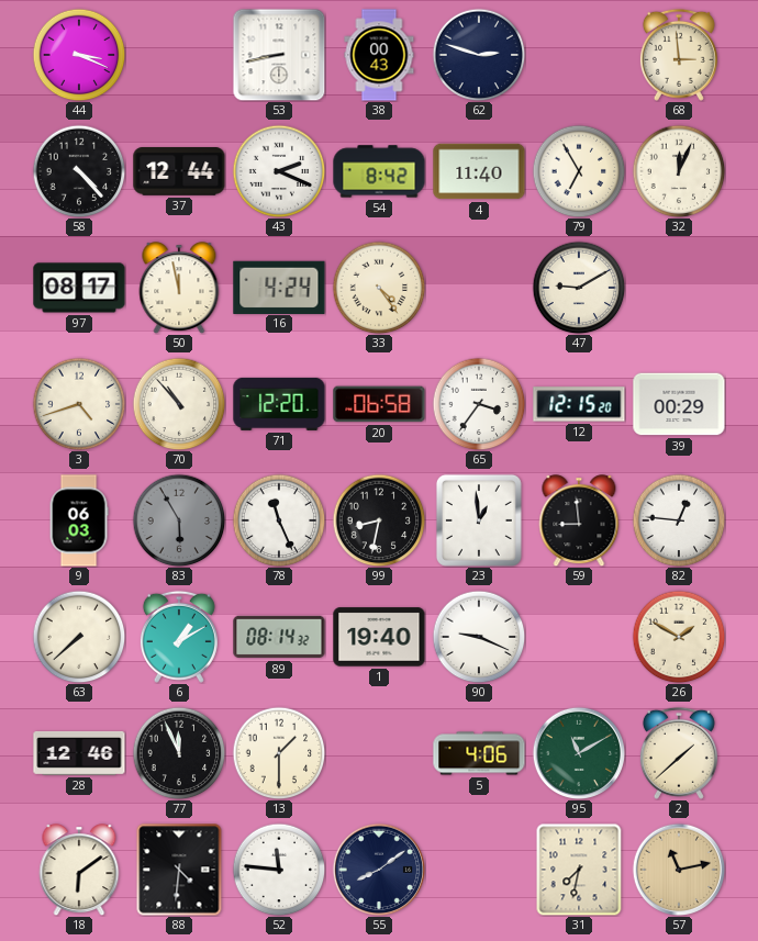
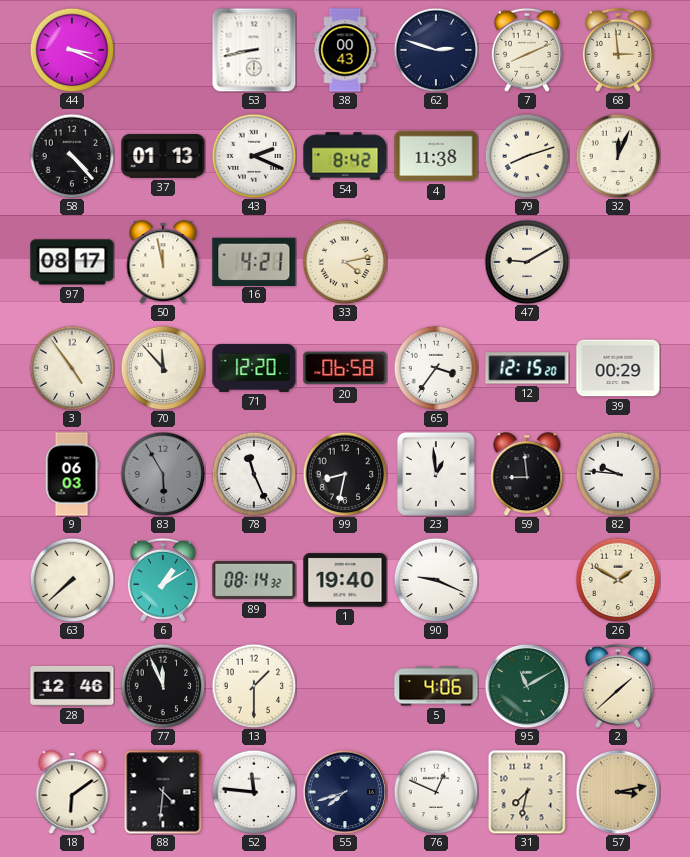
7: none -> 8:11
37: 12:44 -> 01:13
4: 11:40 -> 11:38
79: 6:55 -> 8:12
16: 4:24 -> 4:21
33: 4:24 -> 4:13
3: 4:42 -> 4:54
70: 10:53 -> 11:53
82: 12:46 -> 9:46
55: 8:09 -> 7:42
76: none -> 12:49
57: 11:13 -> 3:13
